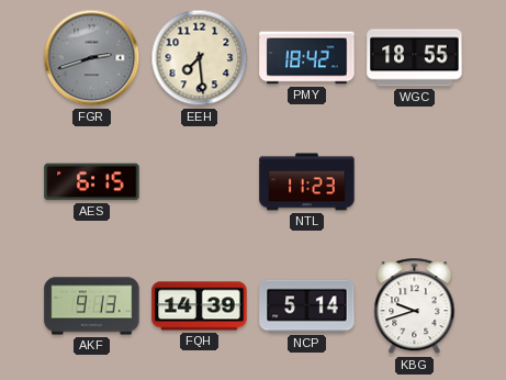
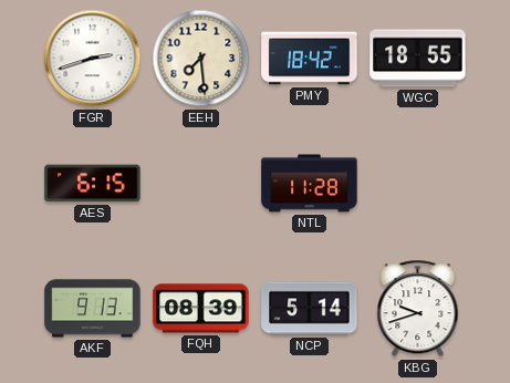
FGR dial: grey -> white
NTL: 11:23 -> 11:28
FQH: 14:39 -> 08:39
